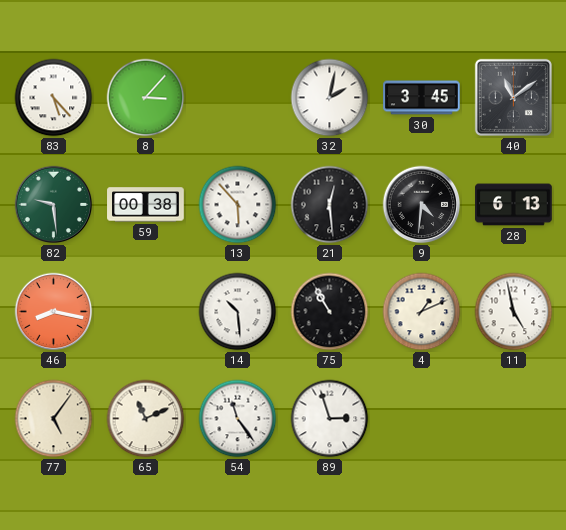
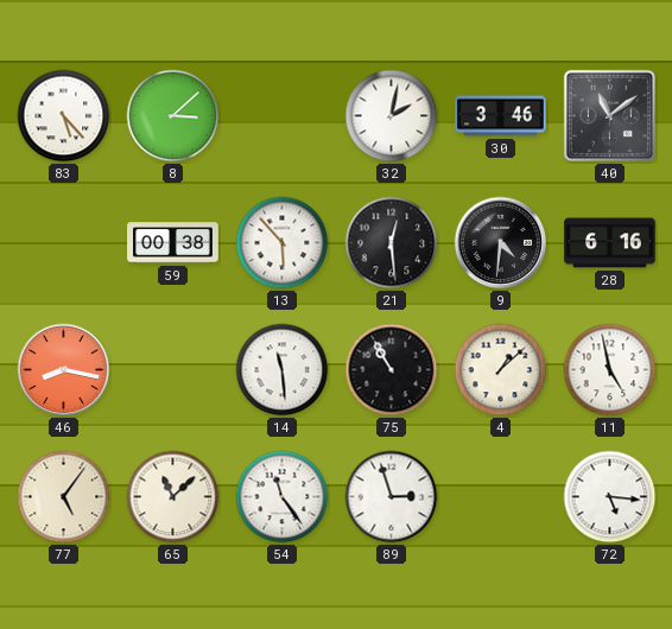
8: 3:07 -> 3:08
30: 3:45 -> 3:46
82: 9:29 -> none
28: 6:13 -> 6:16
14: 10:29 -> 11:29
4: 1:11 -> 1:08
65: 11:11 -> 11:08
72: none -> 5:16
